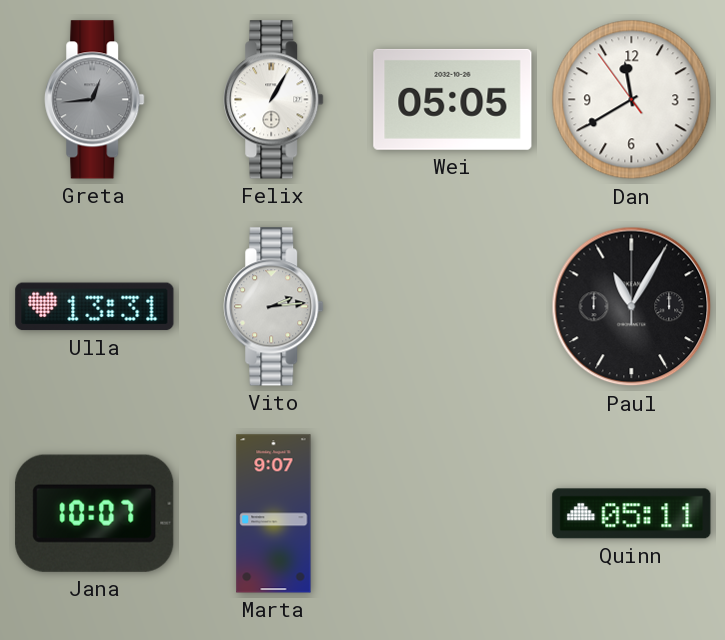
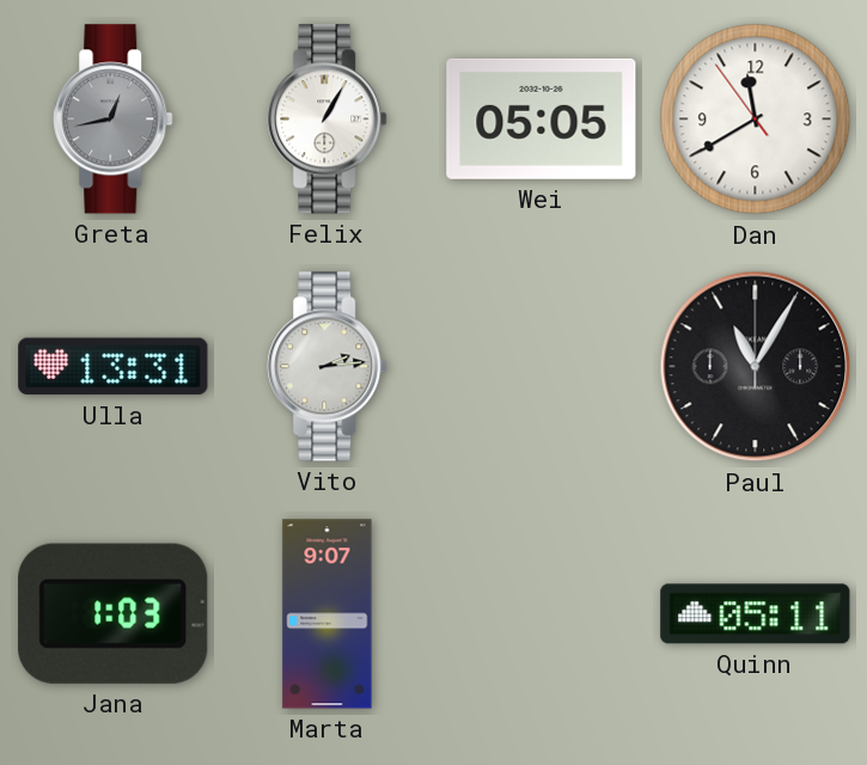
Greta: 12:44 -> 12:43
Jana: 10:07 -> 1:03
